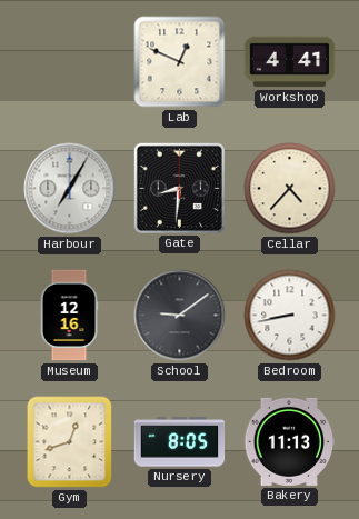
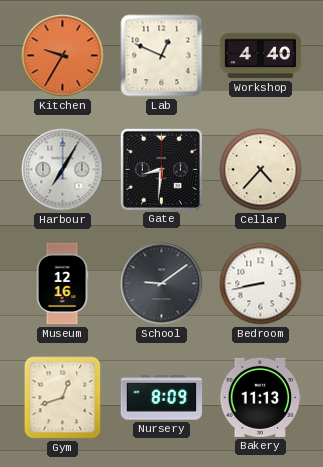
Kitchen: none -> 9:35
Workshop: 4:41 -> 4:40
Nursery: 8:05 -> 8:09
